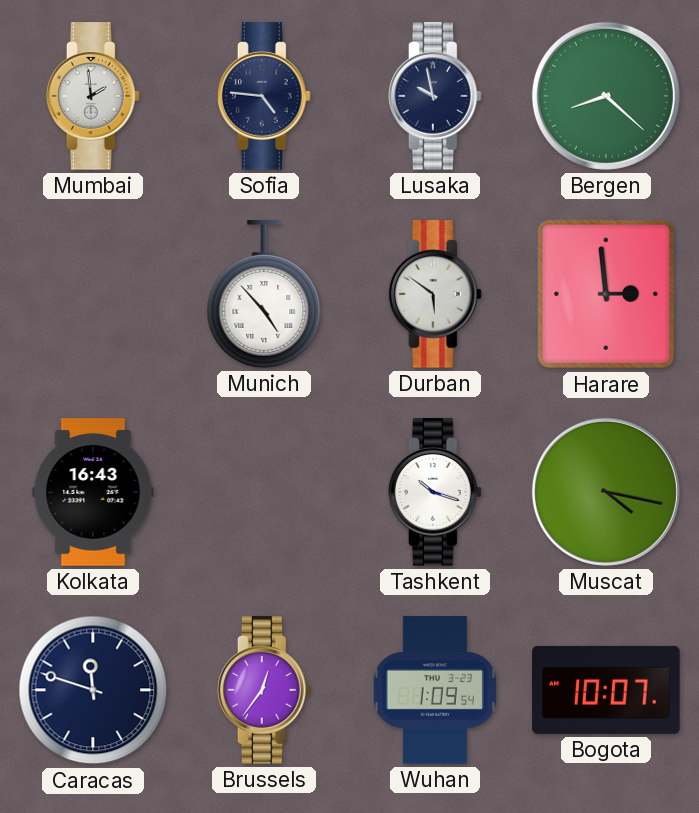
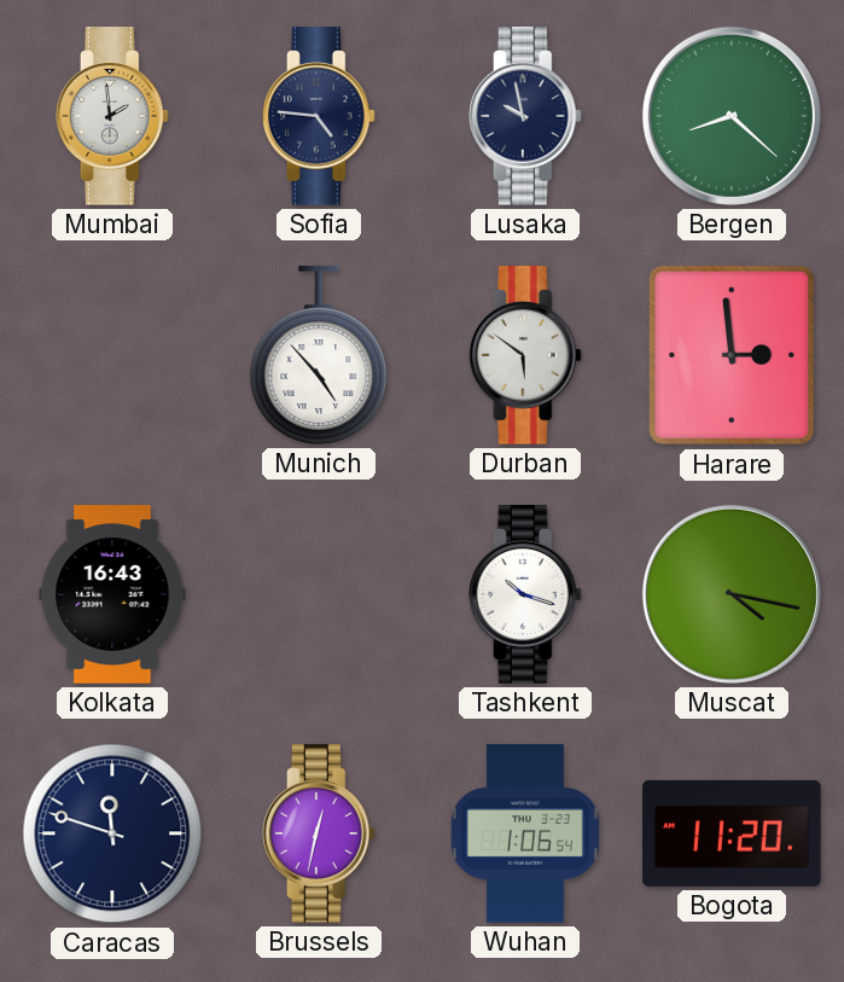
Brussels: 12:36 -> 12:32
Wuhan: 1:09 -> 1:06
Bogota: 10:07 -> 11:20
